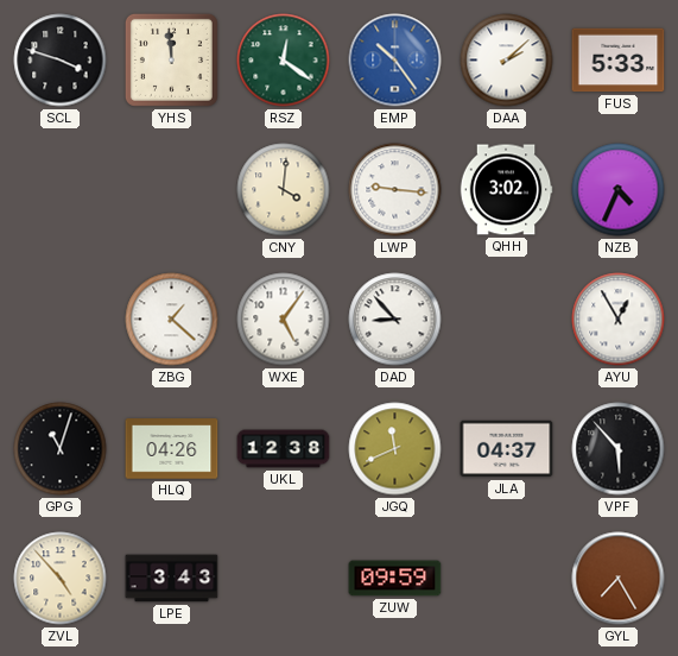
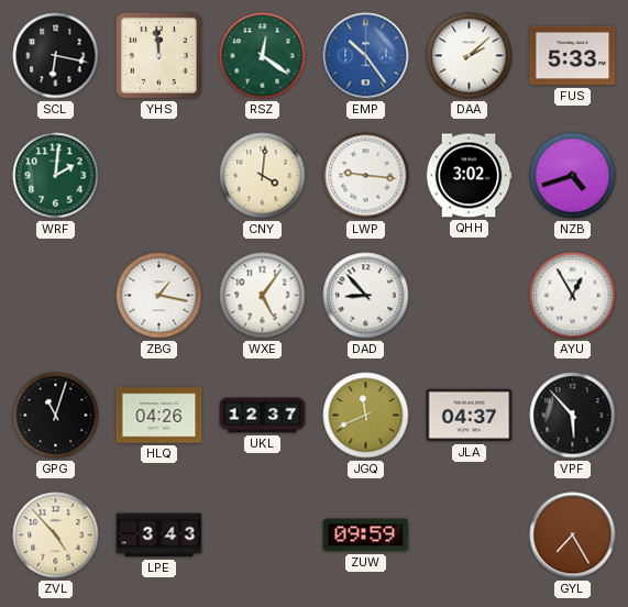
SCL: 3:48 -> 6:17
WRF: none -> 2:01
NZB: 4:34 -> 4:42
ZBG: 1:22 -> 1:17
UKL: 12:38 -> 12:37
